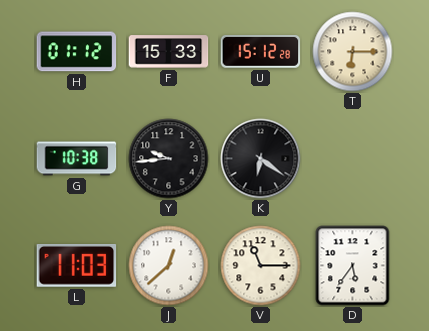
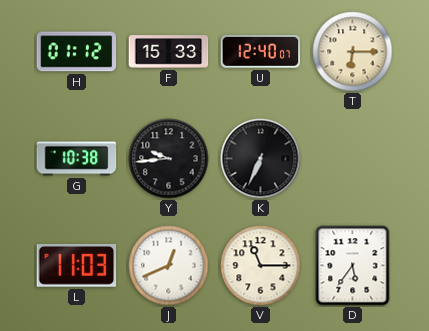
U: 15:12 -> 12:40
K: 6:21 -> 6:34
J: 12:38 -> 12:41
